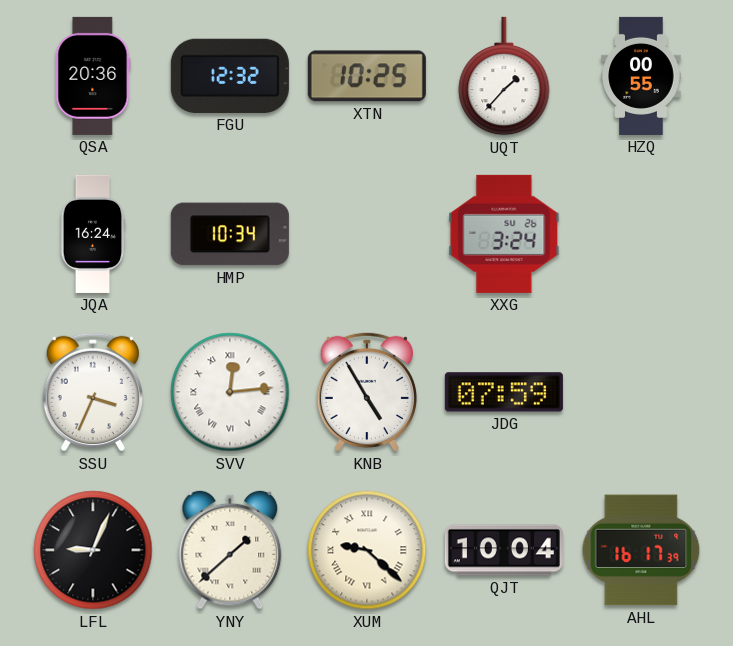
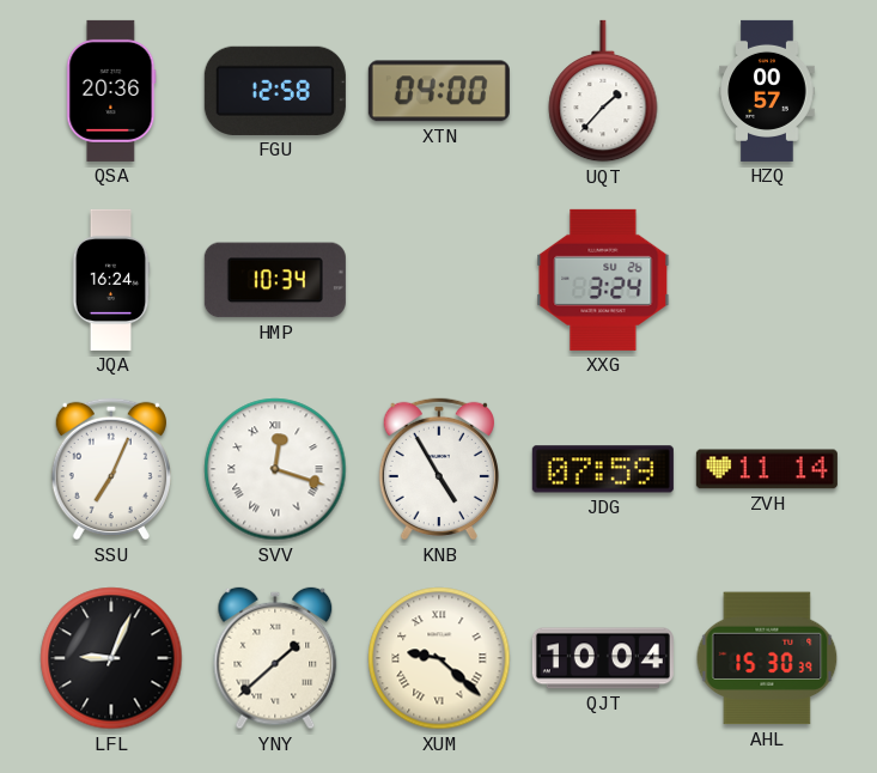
FGU: 12:32 -> 12:58
XTN: 10:25 -> 04:00
HZQ: 00:55 -> 00:57
SSU: 3:34 -> 7:04
SVV: 12:14 -> 12:18
ZVH: none -> 11:14
AHL: 16:17 -> 15:30
